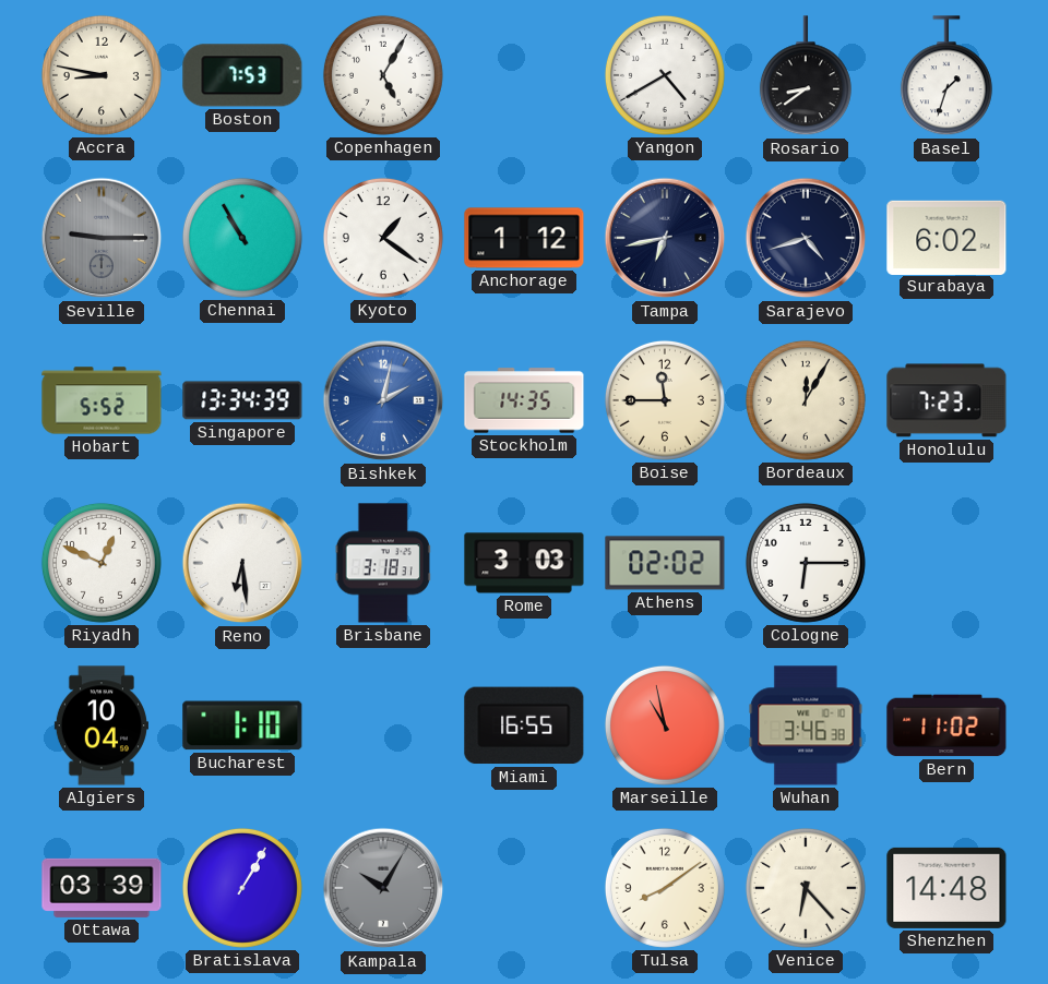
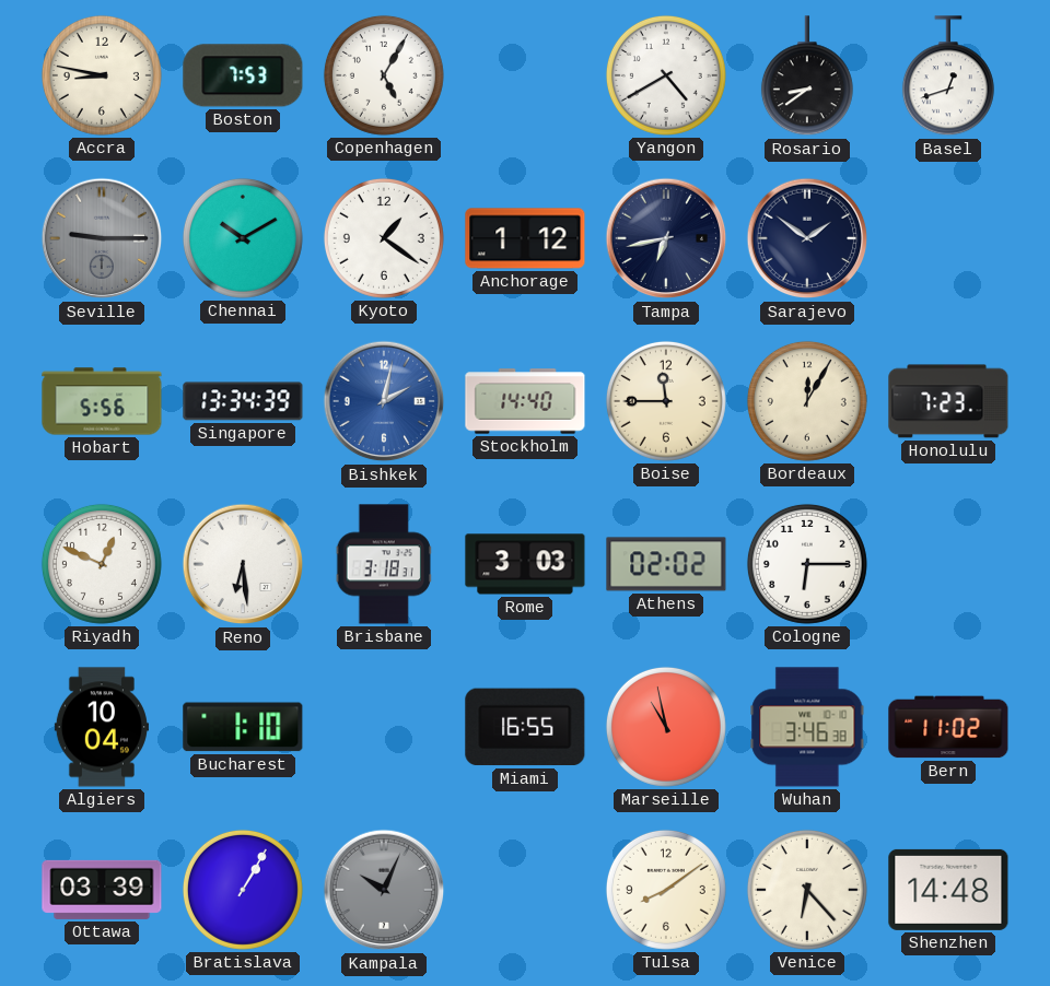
Basel: 1:33 -> 12:42
Chennai: 10:55 -> 10:10
Sarajevo: 4:42 -> 1:51
Surabaya: 6:02 -> none
Hobart: 5:52 -> 5:56
Stockholm: 14:35 -> 14:40
Kampala: 10:05 -> 10:04
